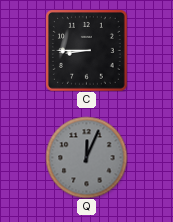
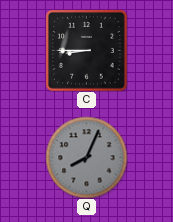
Q: 12:04 -> 8:04
